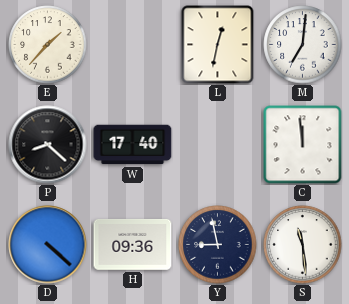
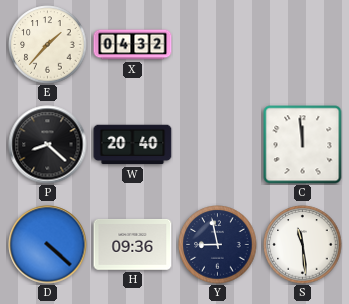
X: none -> 04:32
L: 12:32 -> none
M: 7:01 -> none
W: 17:40 -> 20:40
